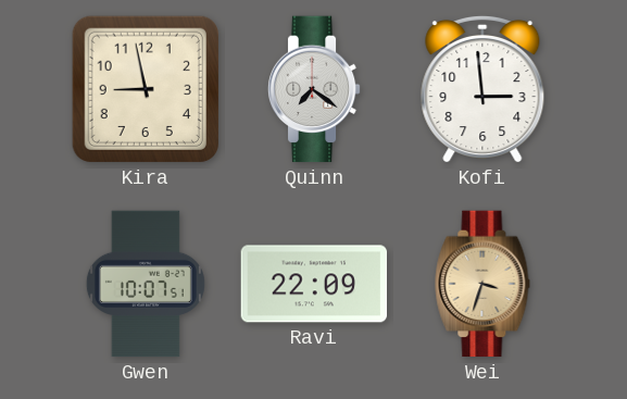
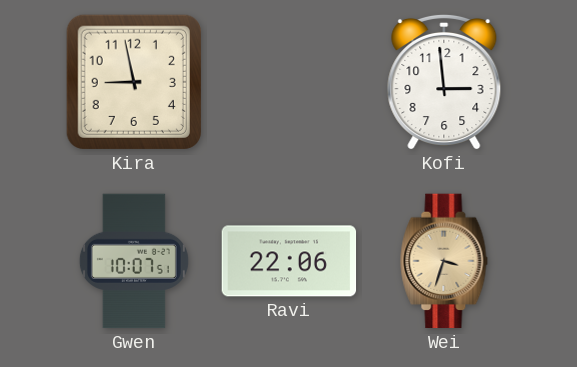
Quinn: 7:21 -> none
Ravi: 22:09 -> 22:06
